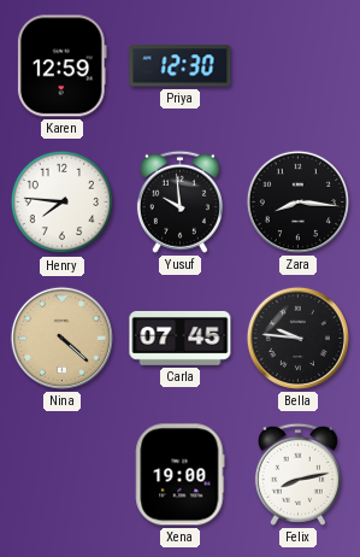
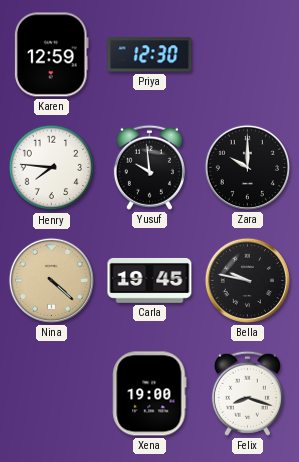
Zara: 8:16 -> 10:00
Carla: 07:45 -> 19:45
Bella: 9:46 -> 9:47
Felix: 8:13 -> 8:18
